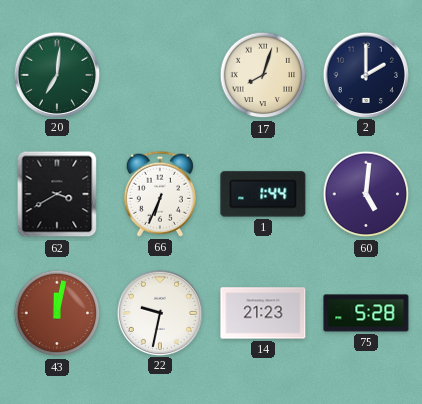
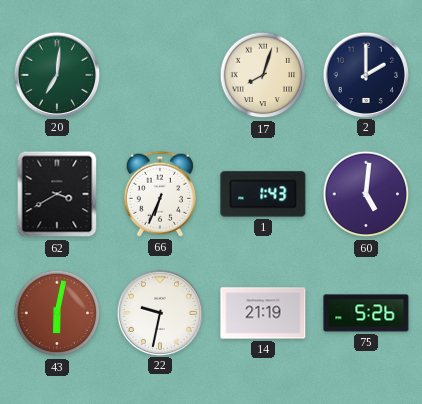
1: 1:44 -> 1:43
43: 12:02 -> 6:02
14: 21:23 -> 21:19
75: 5:28 -> 5:26
